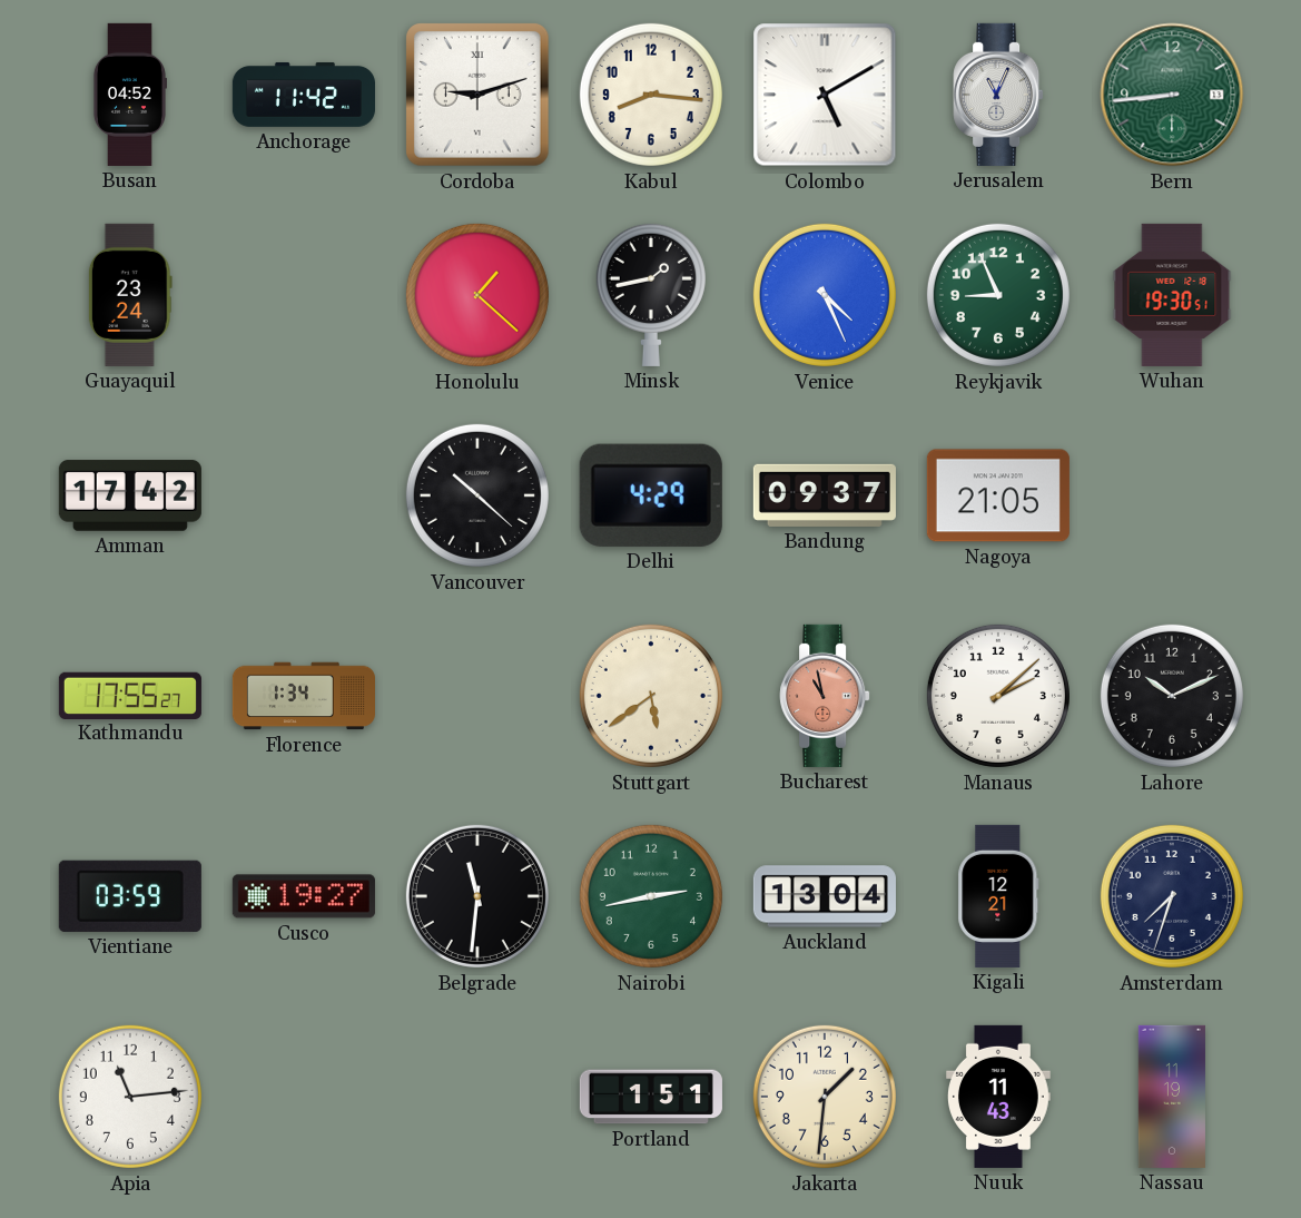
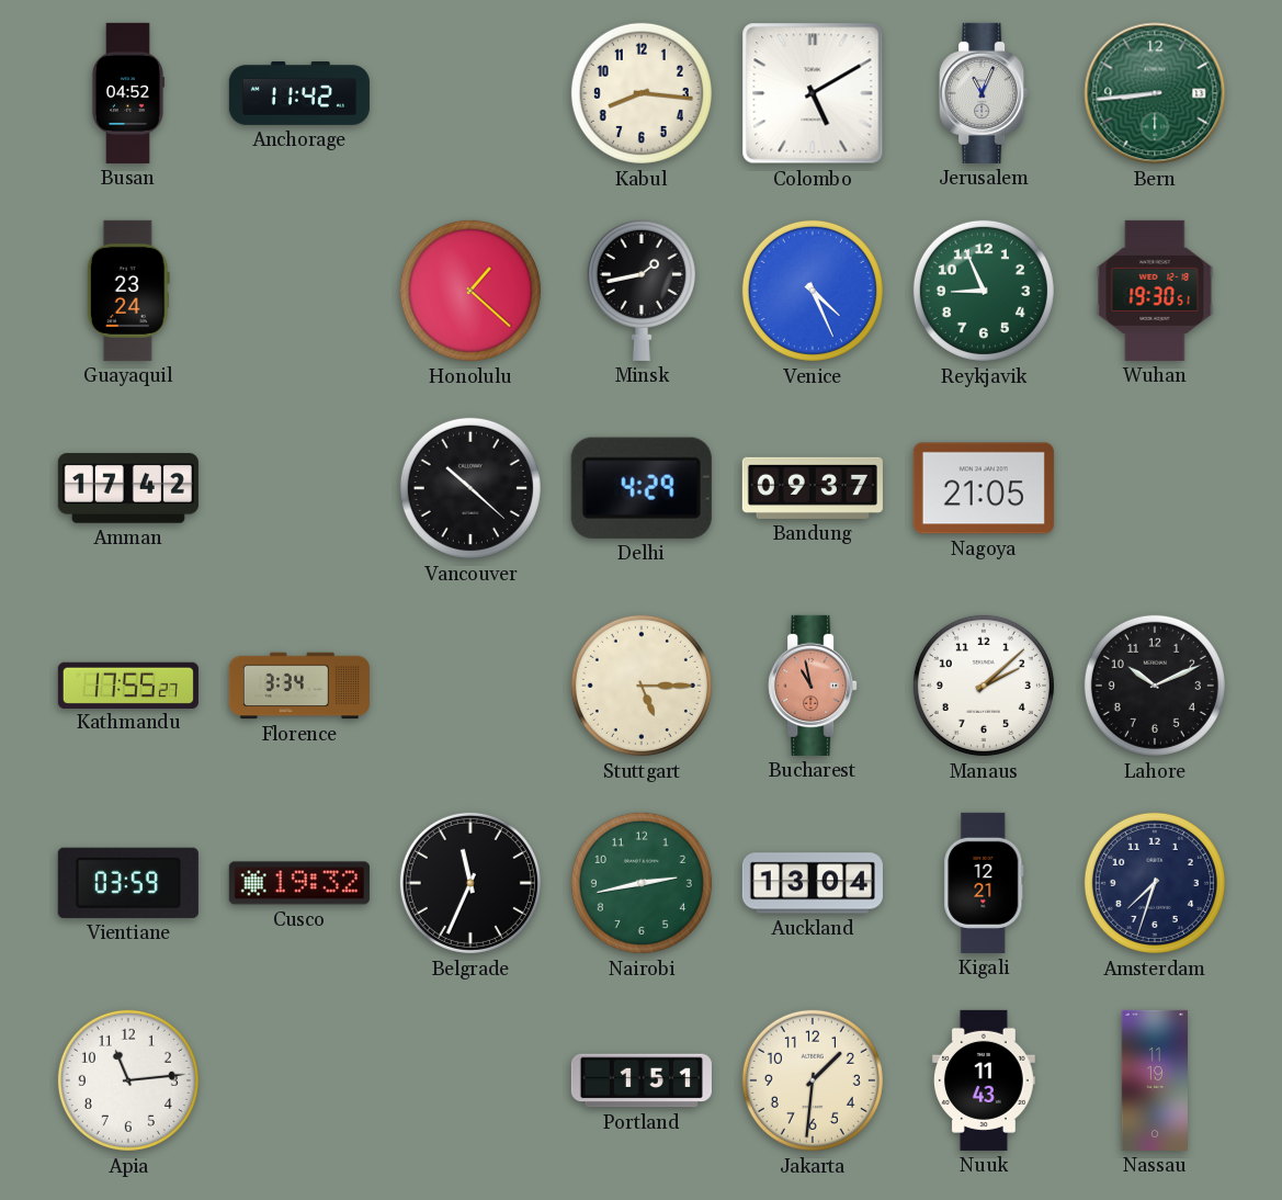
Cordoba: 9:12 -> none
Florence: 1:34 -> 3:34
Stuttgart: 5:39 -> 5:15
Cusco: 19:27 -> 19:32
Belgrade: 11:31 -> 11:34
